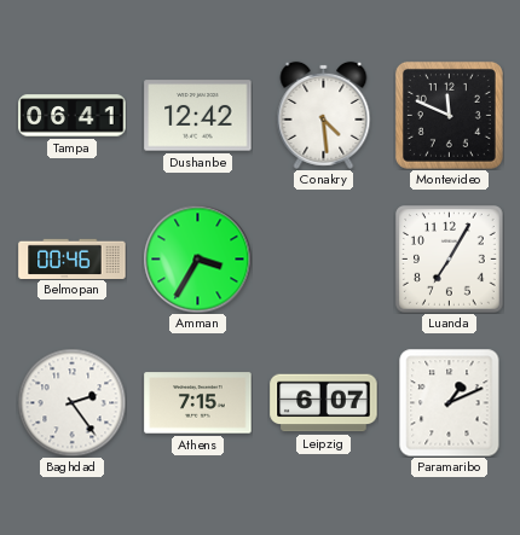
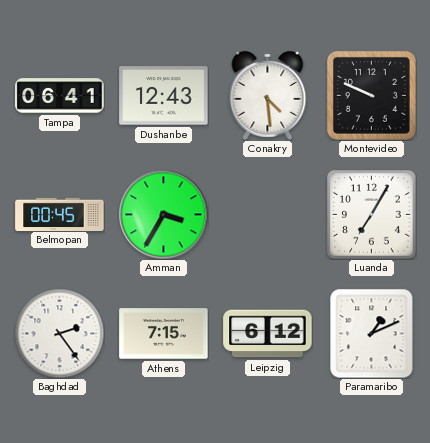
Dushanbe: 12:42 -> 12:43
Montevideo: 11:49 -> 9:49
Belmopan: 00:46 -> 00:45
Leipzig: 6:07 -> 6:12
